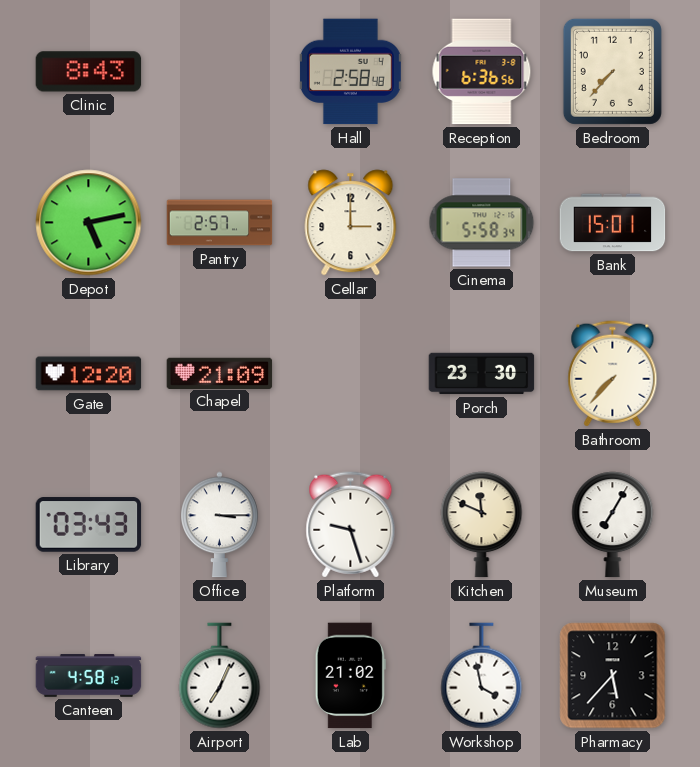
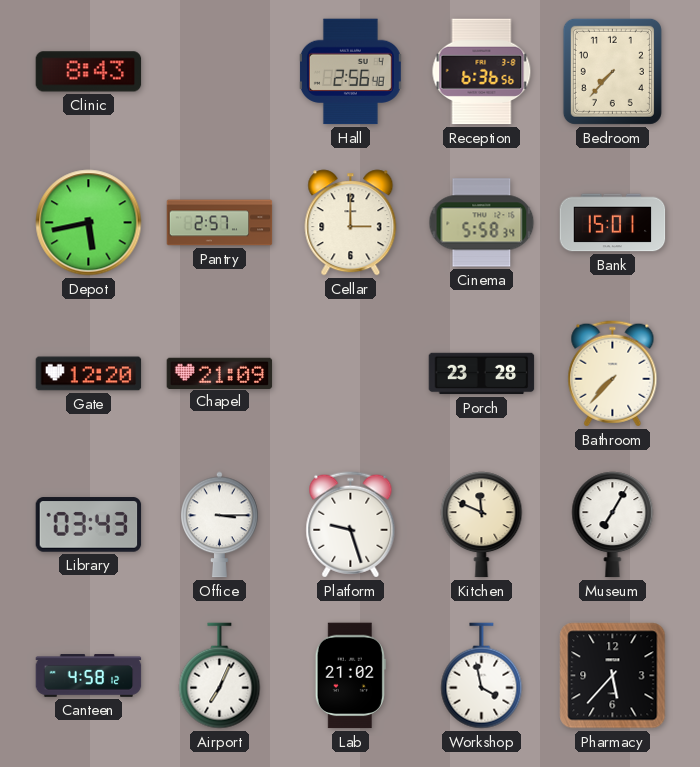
Hall: 2:58 -> 2:56
Depot: 5:13 -> 5:43
Porch: 23:30 -> 23:28
